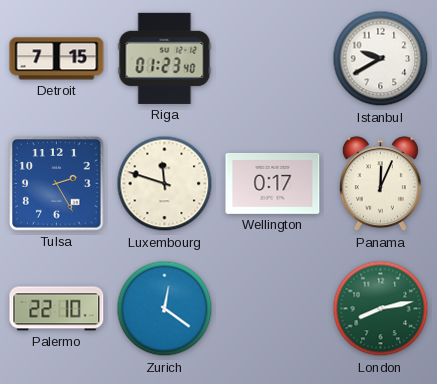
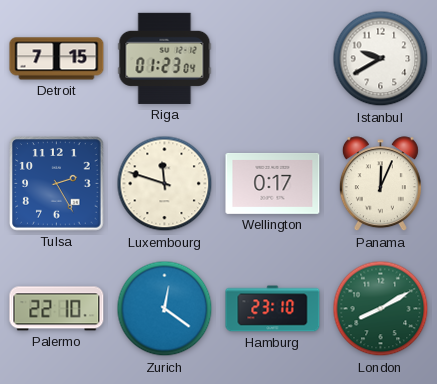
Riga: 01:23:40 -> 01:23:04
Hamburg: none -> 23:10
London: 8:13 -> 8:10
